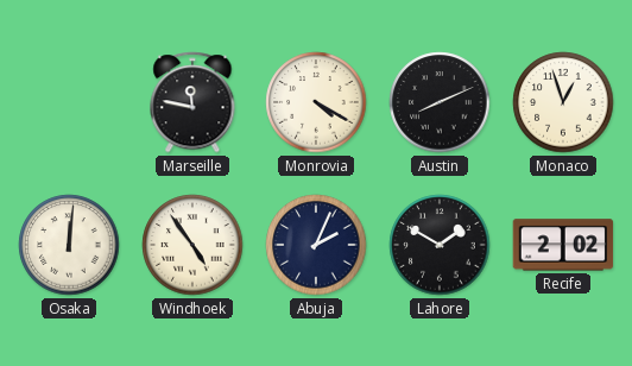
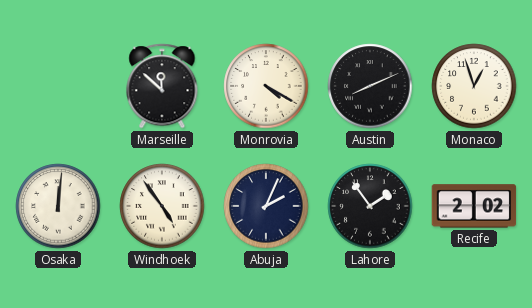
Marseille: 11:47 -> 11:52
Lahore: 1:50 -> 1:54
